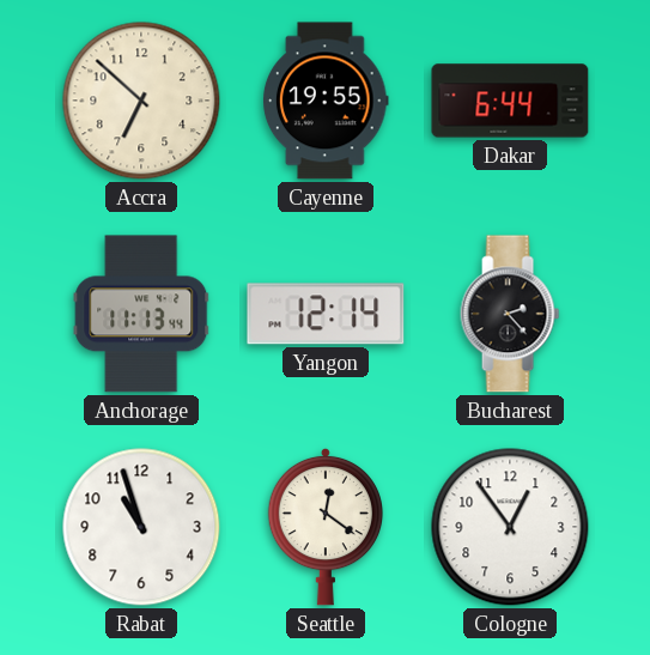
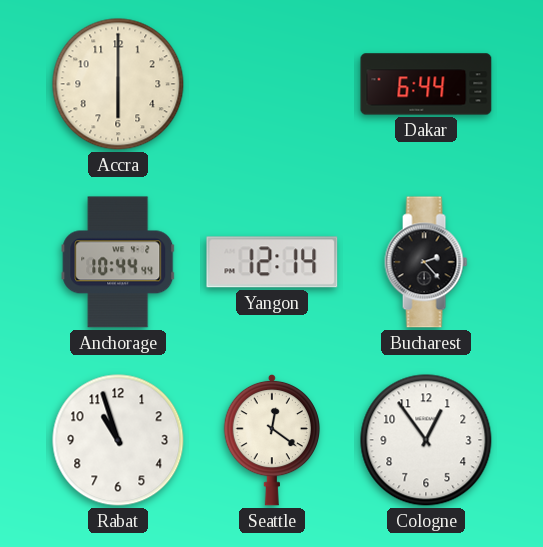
Accra: 6:52 -> 6:00
Cayenne: 19:55 -> none
Anchorage: 11:13 -> 10:44
